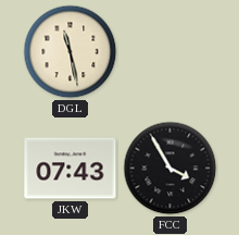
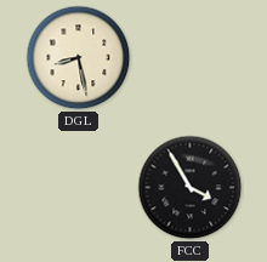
DGL: 11:28 -> 8:28
JKW: 07:43 -> none
